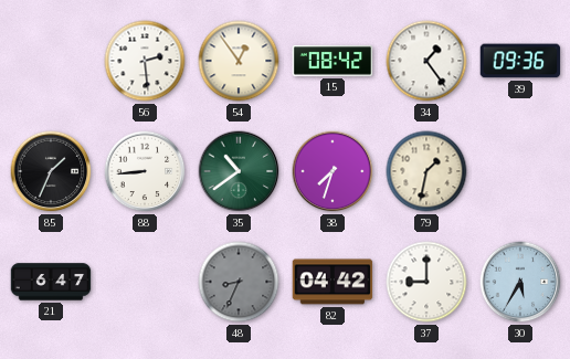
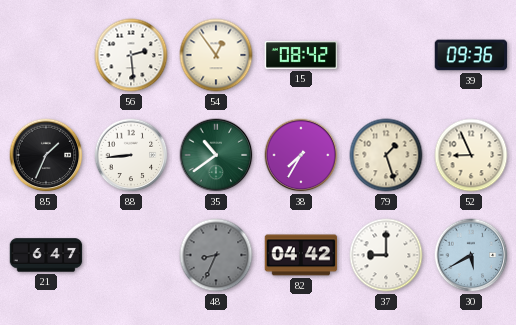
34: 1:24 -> none
38: 7:33 -> 7:35
79: 1:32 -> 1:27
52: none -> 8:56
30: 5:35 -> 5:40
